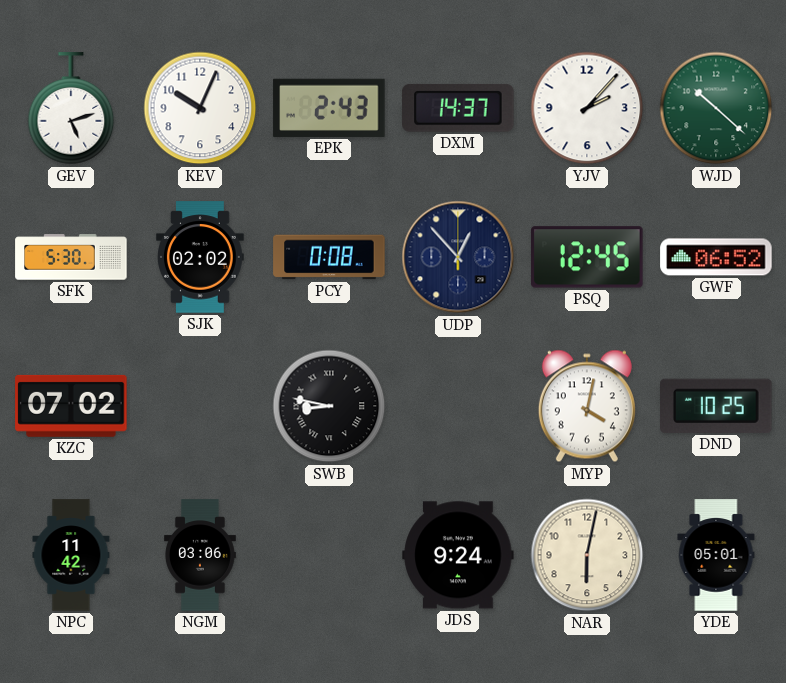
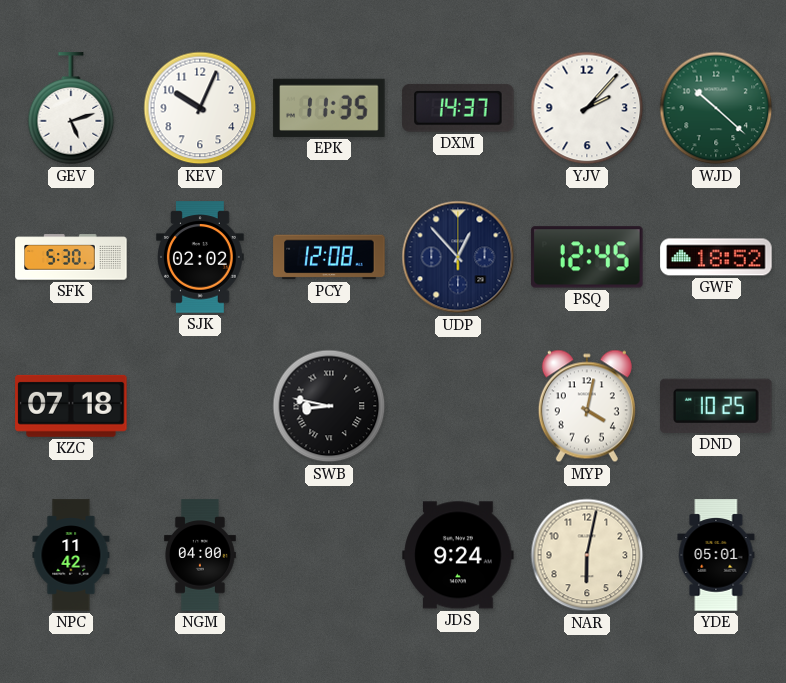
EPK: 2:43 -> 11:35
PCY: 0:08 -> 12:08
GWF: 06:52 -> 18:52
KZC: 07:02 -> 07:18
NGM: 03:06 -> 04:00
